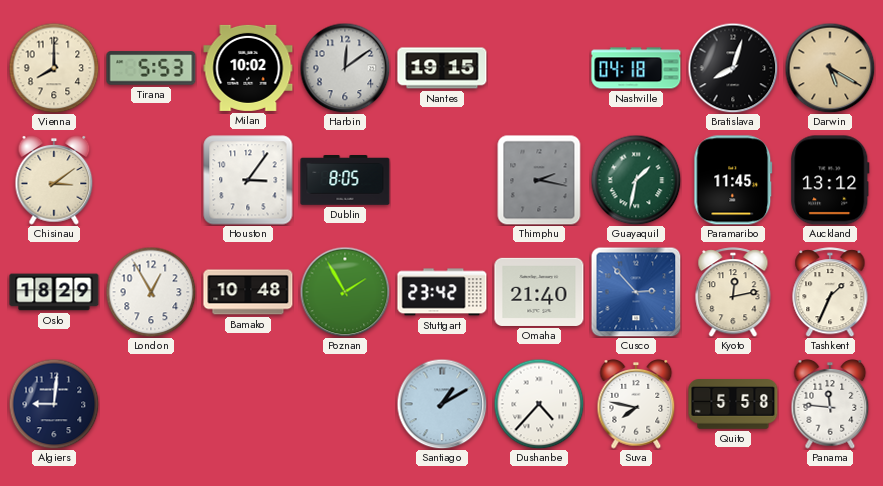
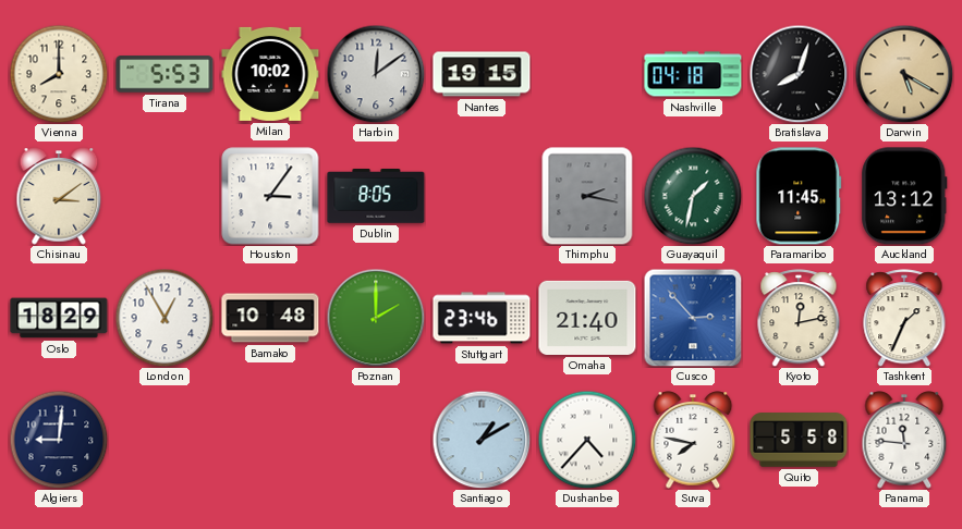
Poznan: 1:55 -> 2:00
Stuttgart: 23:42 -> 23:46
